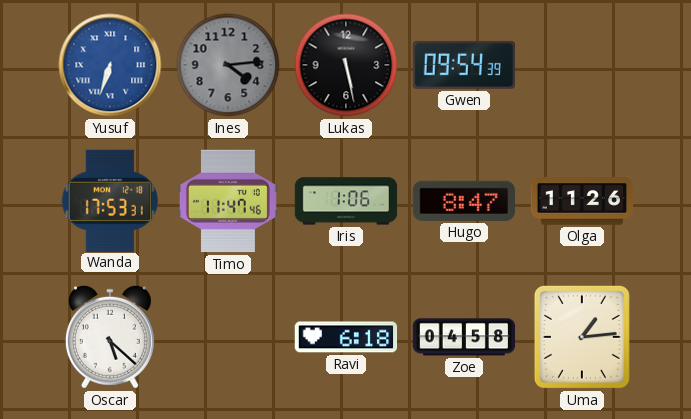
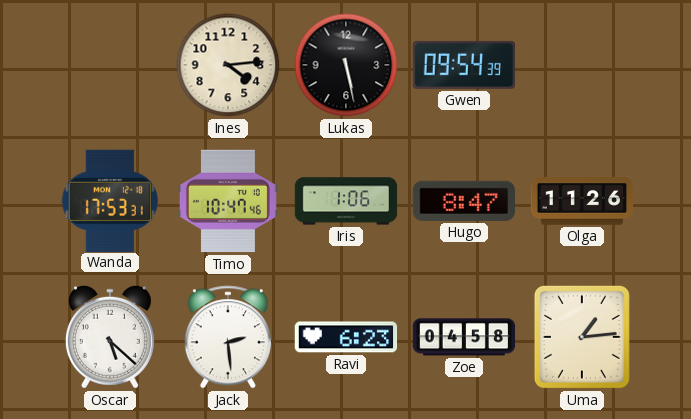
Yusuf: 6:33 -> none
Ines dial: grey -> cream
Timo: 11:47 -> 10:47
Jack: none -> 2:29
Ravi: 6:18 -> 6:23
